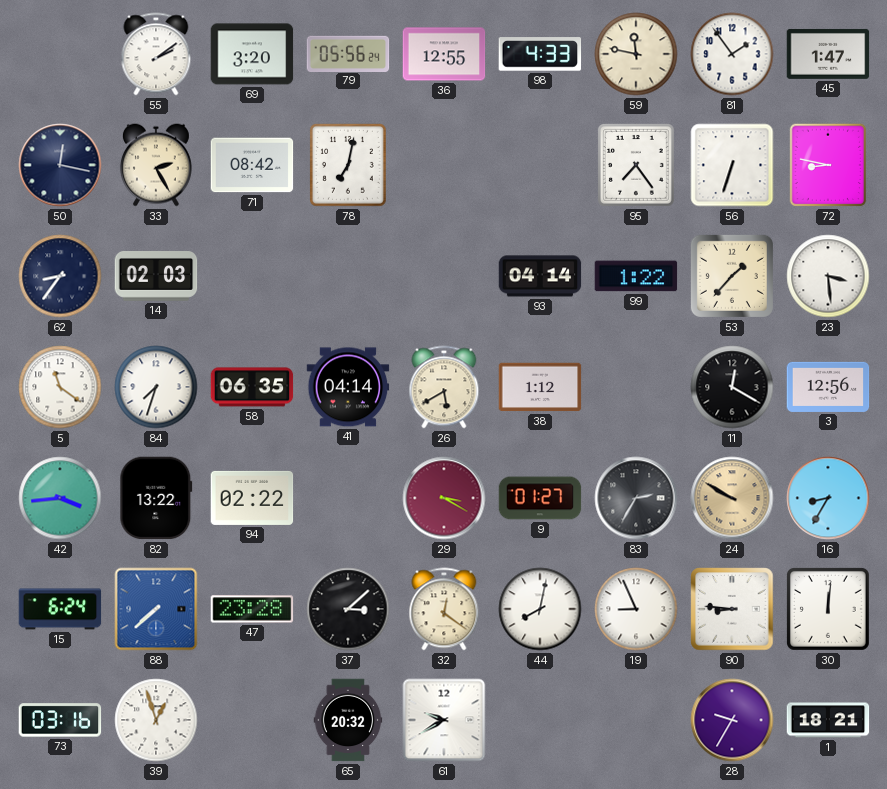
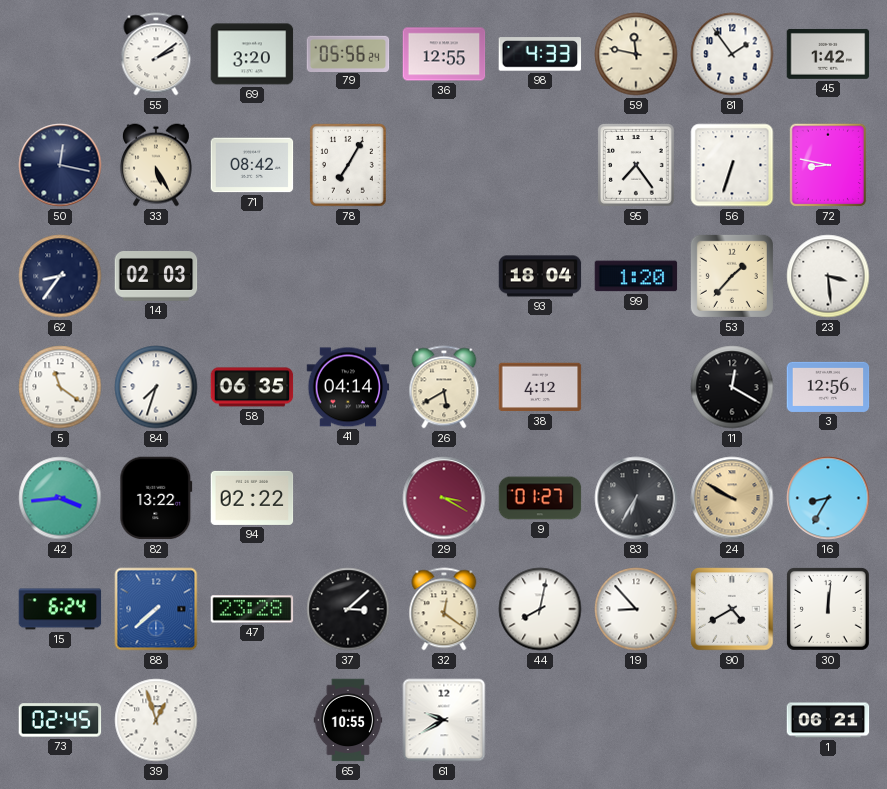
45: 1:47 -> 1:42
33: 2:25 -> 5:25
78: 7:02 -> 7:05
93: 04:14 -> 18:04
99: 1:22 -> 1:20
38: 1:12 -> 4:12
83: 2:35 -> 6:35
19: 8:56 -> 8:53
90: 8:46 -> 4:40
73: 03:16 -> 02:45
65: 20:32 -> 10:55
28: 9:35 -> none
1: 18:21 -> 06:21
